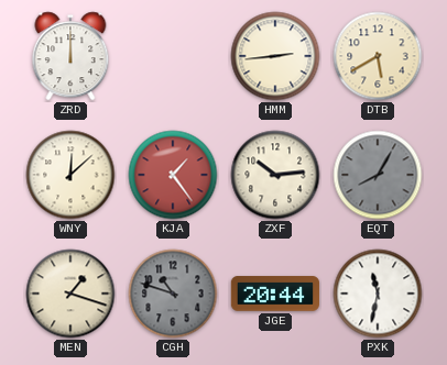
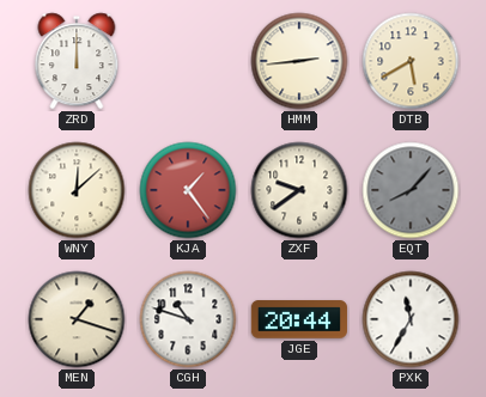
ZXF: 10:14 -> 9:39
EQT: 8:05 -> 8:07
CGH dial: grey -> white
PXK: 11:32 -> 11:35
